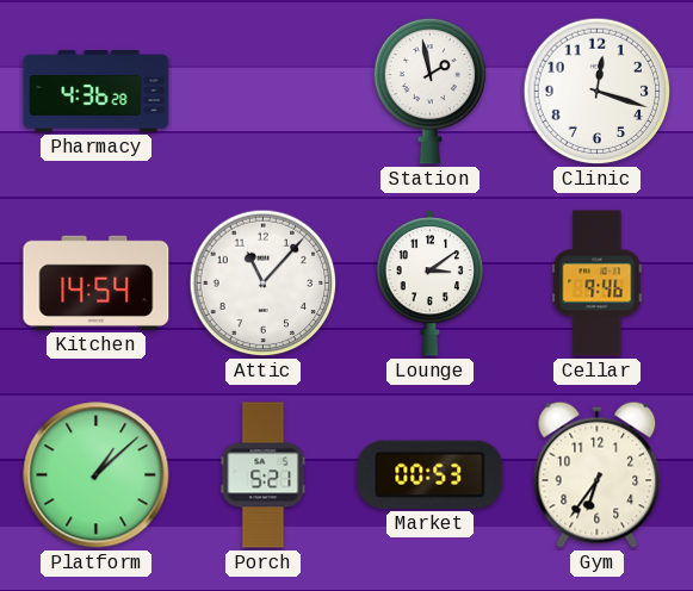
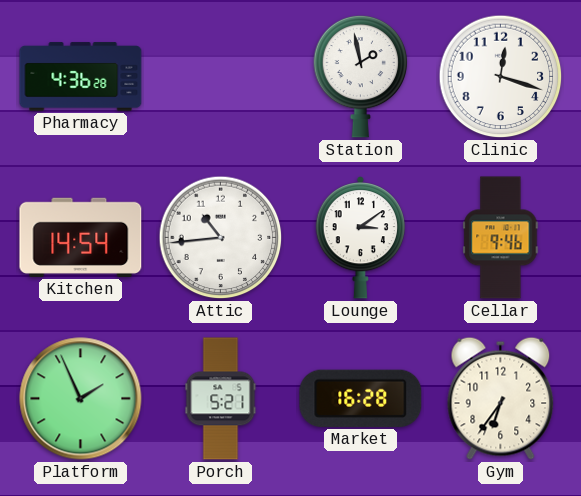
Attic: 11:07 -> 10:44
Platform: 1:08 -> 1:56
Market: 00:53 -> 16:28
